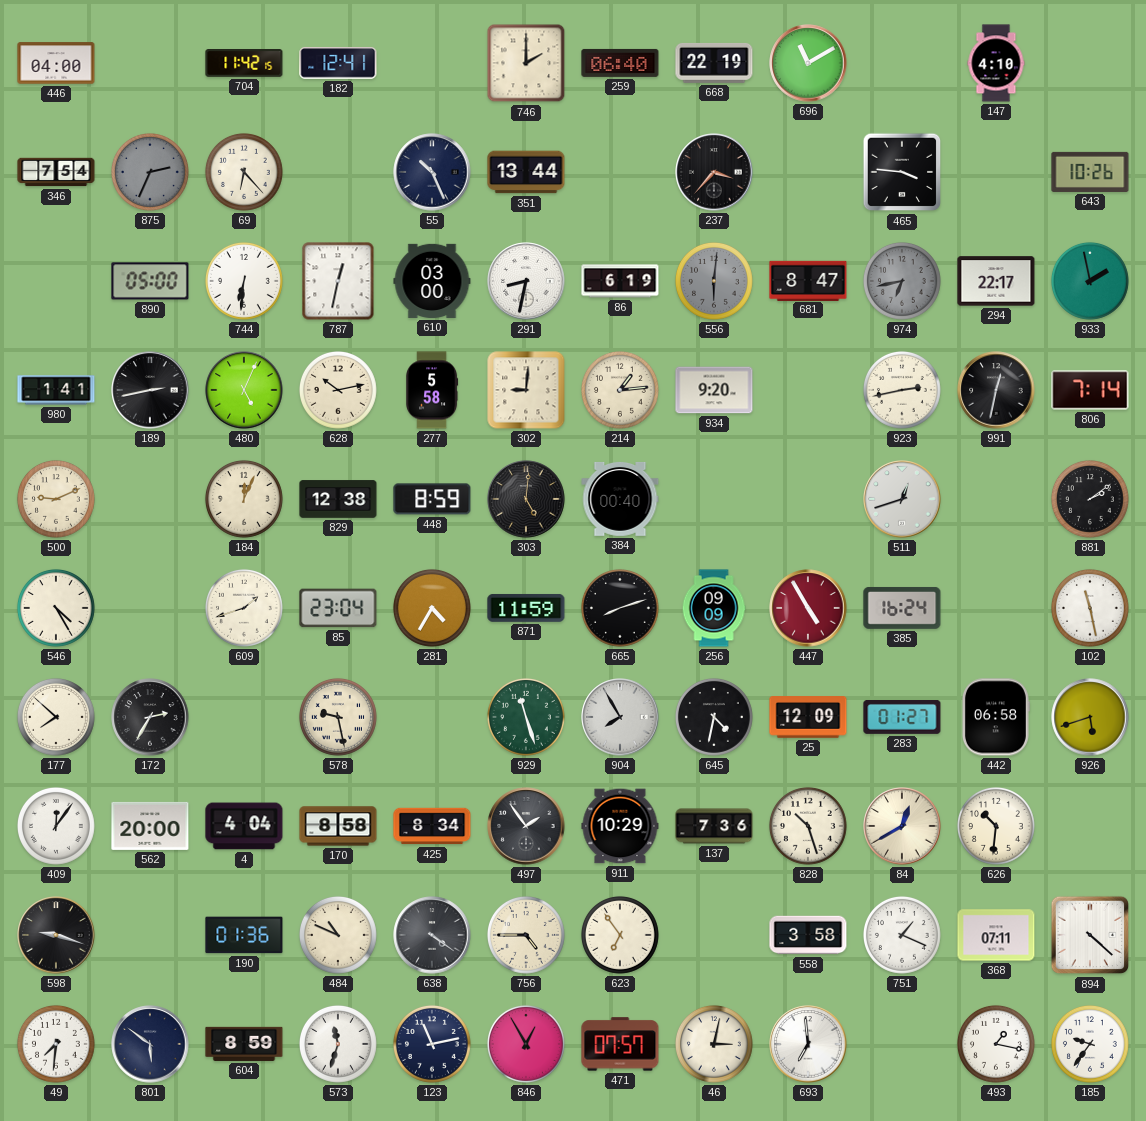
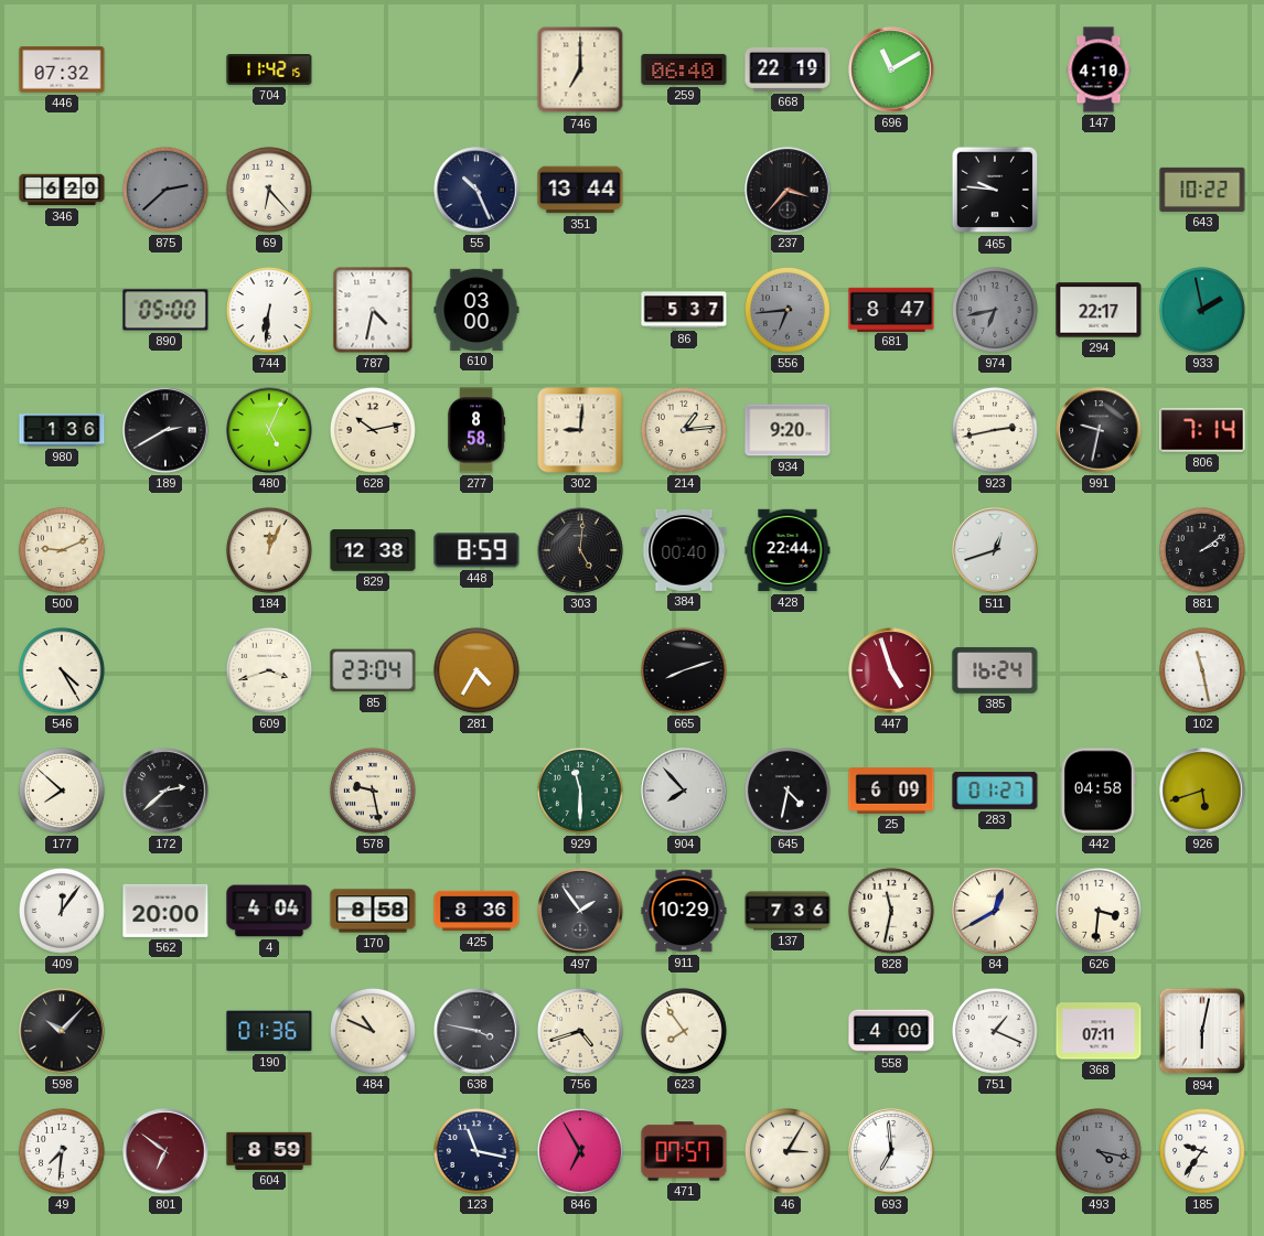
446: 04:00 -> 07:32
182: 12:41 -> none
746: 2:00 -> 7:00
346: 7:54 -> 6:20
875: 2:34 -> 2:38
465: 3:46 -> 9:46
643: 10:26 -> 10:22
787: 12:32 -> 4:32
291: 8:32 -> none
86: 6:19 -> 5:37
556: 6:01 -> 6:44
980: 1:41 -> 1:36
189: 2:43 -> 2:40
277: 5:58 -> 8:58
991: 12:32 -> 9:32
428: none -> 22:44
609: 1:42 -> 3:42
871: 11:59 -> none
256: 09:09 -> none
447: 4:55 -> 4:57
172: 2:35 -> 2:38
929: 11:27 -> 11:30
904: 7:55 -> 7:53
25: 12:09 -> 6:09
442: 06:58 -> 04:58
425: 8:34 -> 8:36
828: 10:27 -> 11:32
626: 10:31 -> 3:31
598: 9:18 -> 10:07
638: 4:21 -> 3:47
756: 4:45 -> 4:42
623: 6:54 -> 7:54
558: 3:58 -> 4:00
894: 4:22 -> 6:02
801: 5:51 -> 6:51
801 dial: navy -> burgundy
573: 11:33 -> none
123: 11:13 -> 11:17
846: 12:55 -> 6:55
46: 3:02 -> 3:05
493: 1:17 -> 4:17
493 dial: white -> grey
